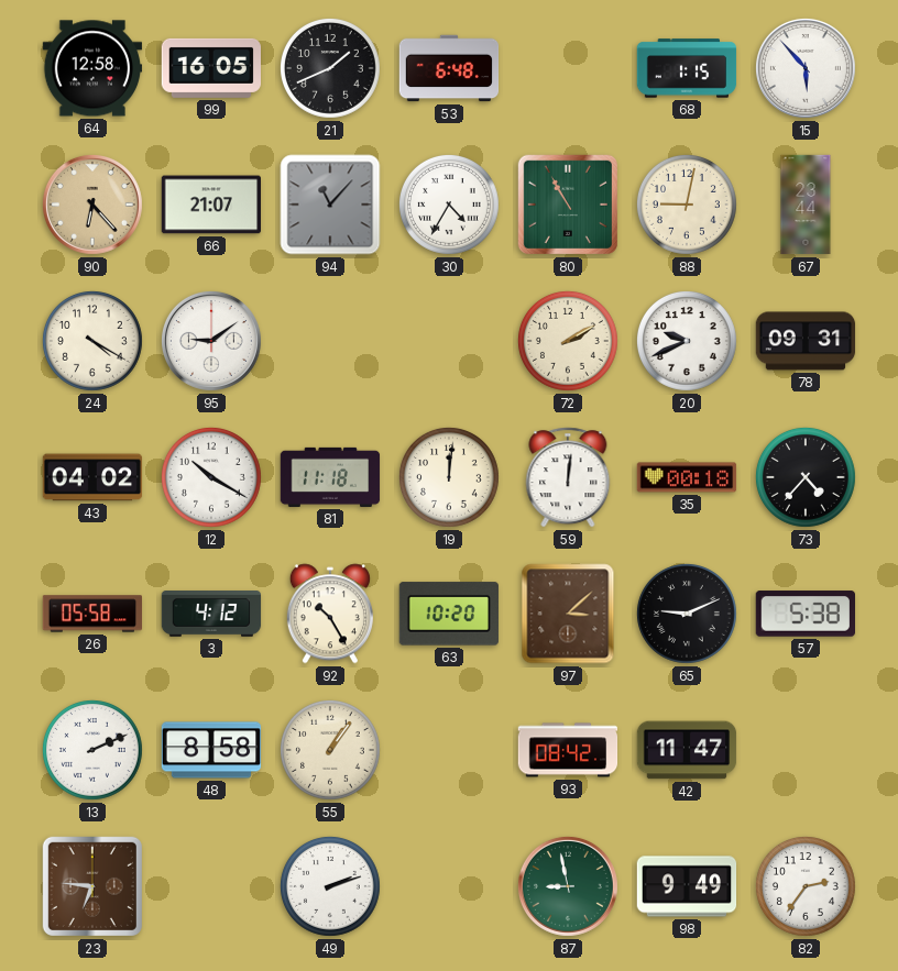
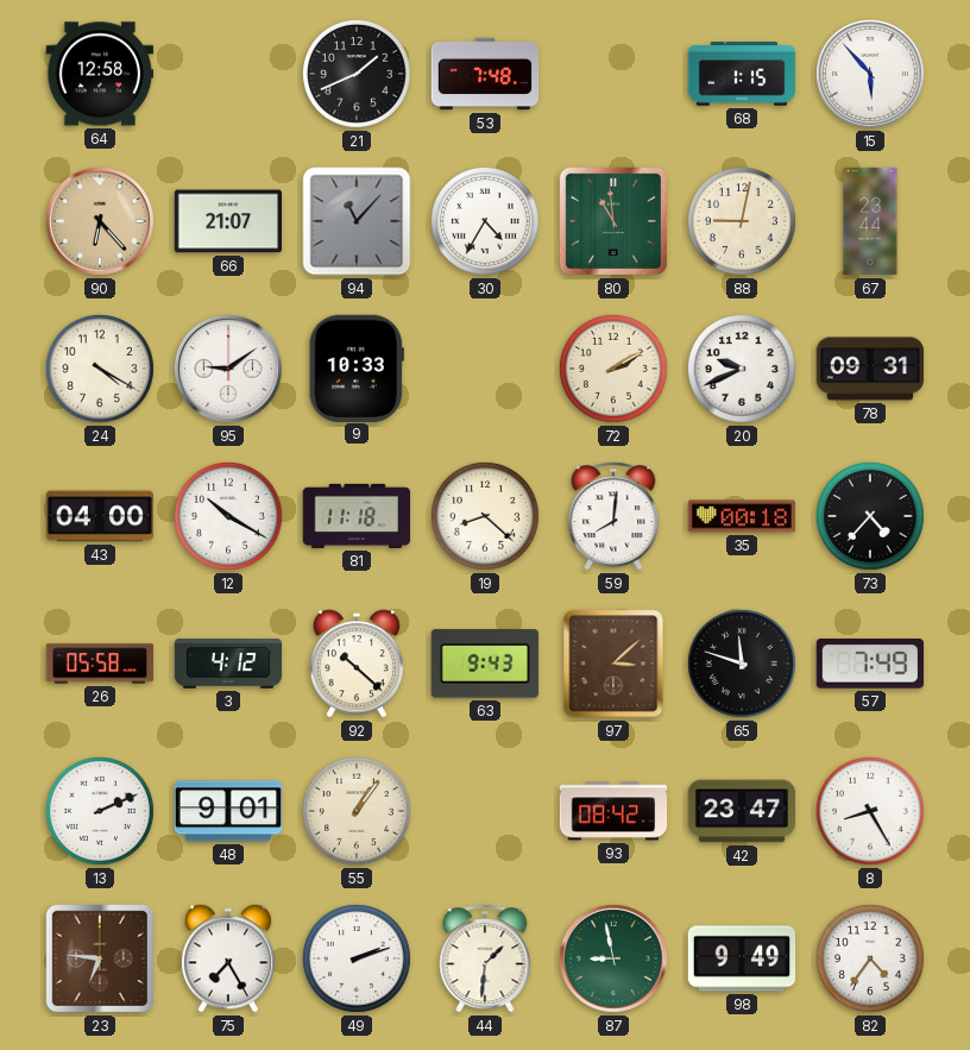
99: 16:05 -> none
53: 6:48 -> 7:48
80: 10:55 -> 10:59
9: none -> 10:33
43: 04:02 -> 04:00
19: 12:01 -> 8:22
59: 12:01 -> 8:01
92: 10:25 -> 10:22
63: 10:20 -> 9:43
65: 9:11 -> 11:48
57: 5:38 -> 7:49
48: 8:58 -> 9:01
42: 11:47 -> 23:47
8: none -> 8:25
75: none -> 7:25
44: none -> 1:31
82: 2:36 -> 4:36
